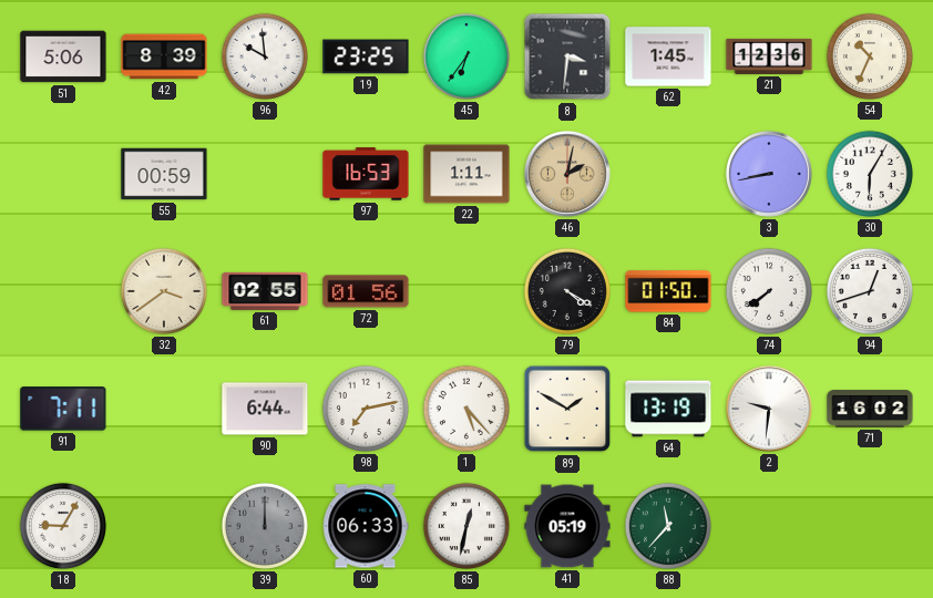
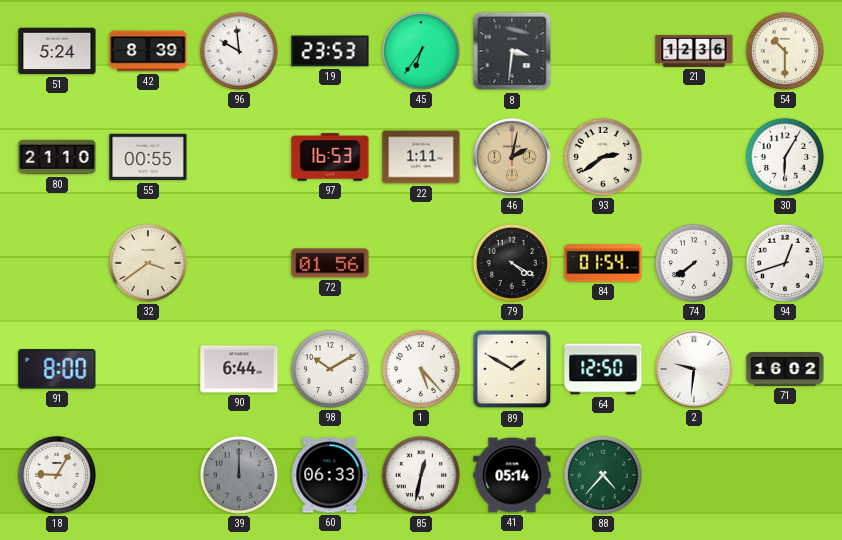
51: 5:06 -> 5:24
19: 23:25 -> 23:53
62: 1:45 -> none
54: 10:34 -> 10:30
80: none -> 21:10
55: 00:59 -> 00:55
93: none -> 2:39
3: 8:43 -> none
61: 02:55 -> none
84: 01:50 -> 01:54
91: 7:11 -> 8:00
98: 7:13 -> 10:10
64: 13:19 -> 12:50
41: 05:19 -> 05:14
88: 11:37 -> 4:37
